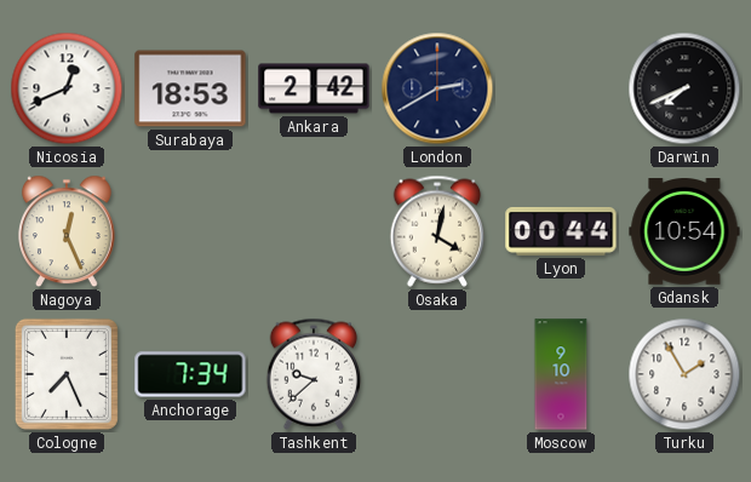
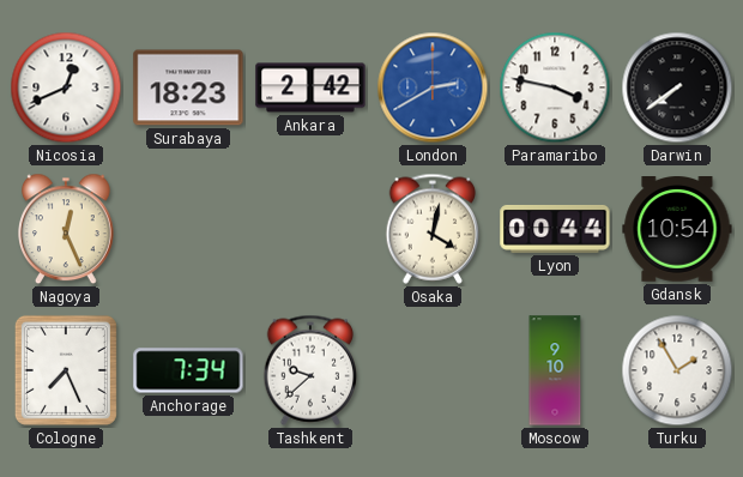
Surabaya: 18:53 -> 18:23
London dial: navy -> blue
Paramaribo: none -> 3:47
Darwin: 7:41 -> 7:39
